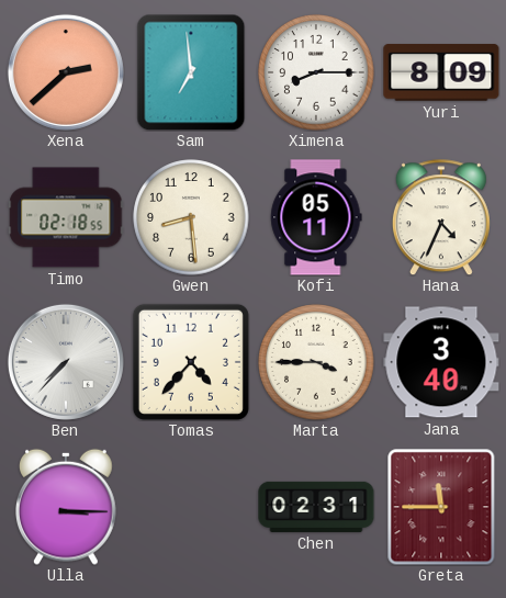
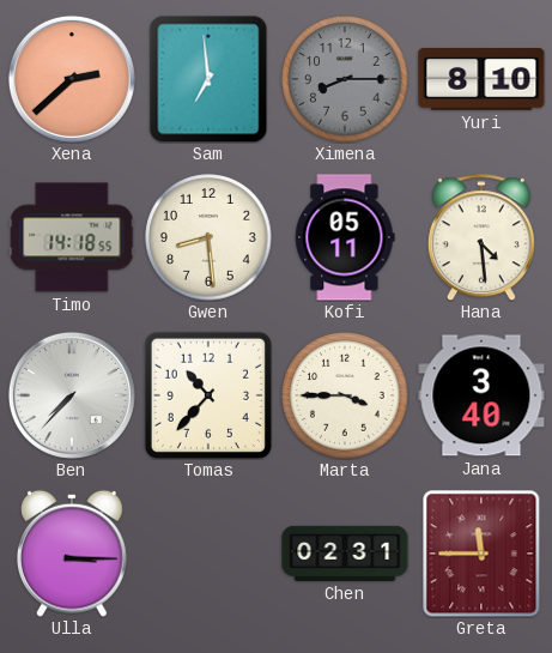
Ximena dial: white -> grey
Yuri: 8:09 -> 8:10
Timo: 02:18 -> 14:18
Hana: 4:34 -> 4:29
Tomas: 4:37 -> 10:37
